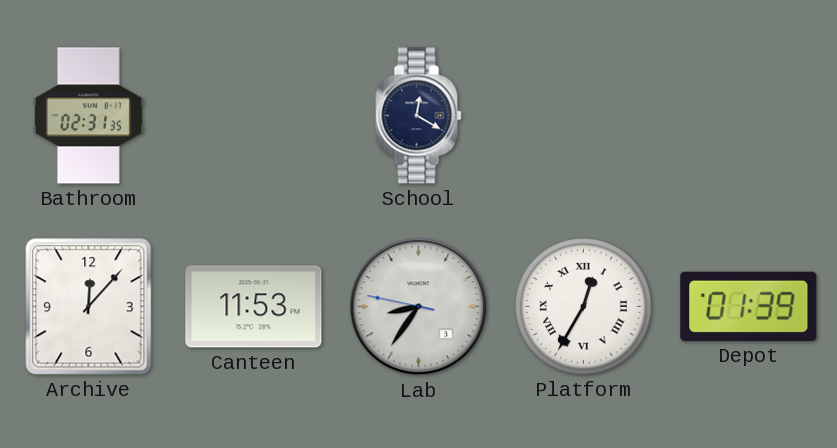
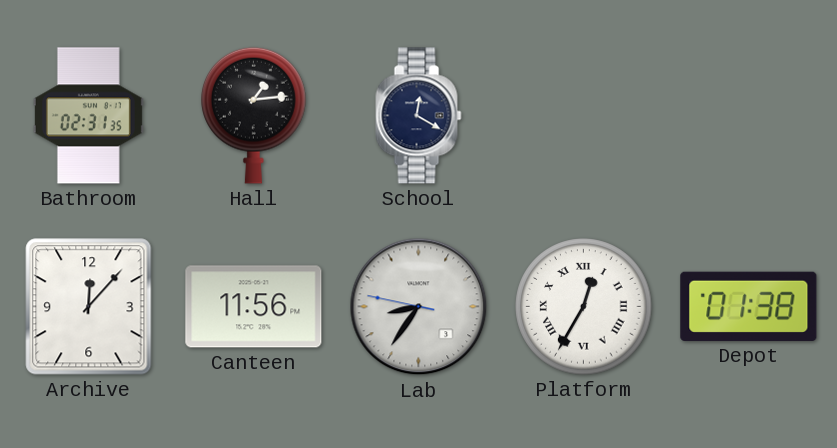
Hall: none -> 1:14
Canteen: 11:53 -> 11:56
Depot: 01:39 -> 01:38
